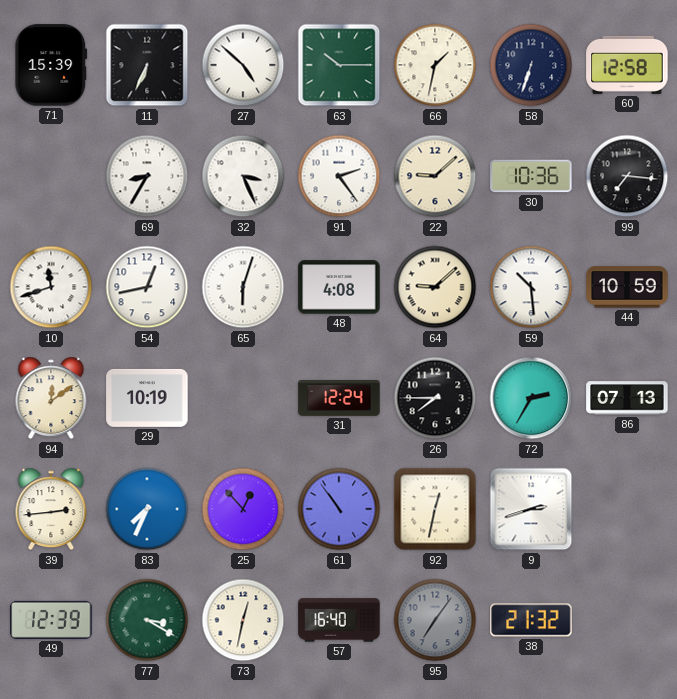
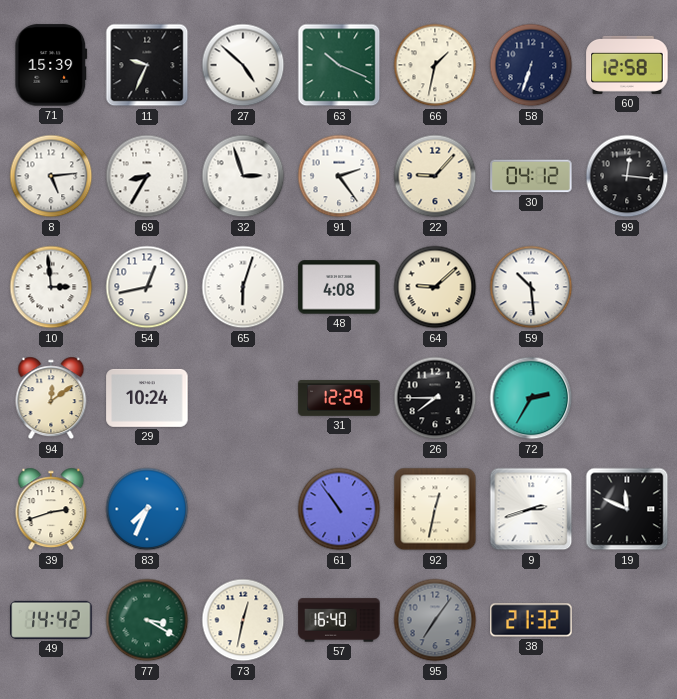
11: 6:34 -> 9:34
63: 10:15 -> 10:19
8: none -> 5:14
32: 3:26 -> 2:57
22: 9:08 -> 9:07
30: 10:36 -> 04:12
99: 7:16 -> 12:16
10: 11:42 -> 2:59
44: 10:59 -> none
29: 10:19 -> 10:24
31: 12:24 -> 12:29
86: 07:13 -> none
39: 2:44 -> 2:42
25: 12:53 -> none
19: none -> 11:49
49: 12:39 -> 14:42
